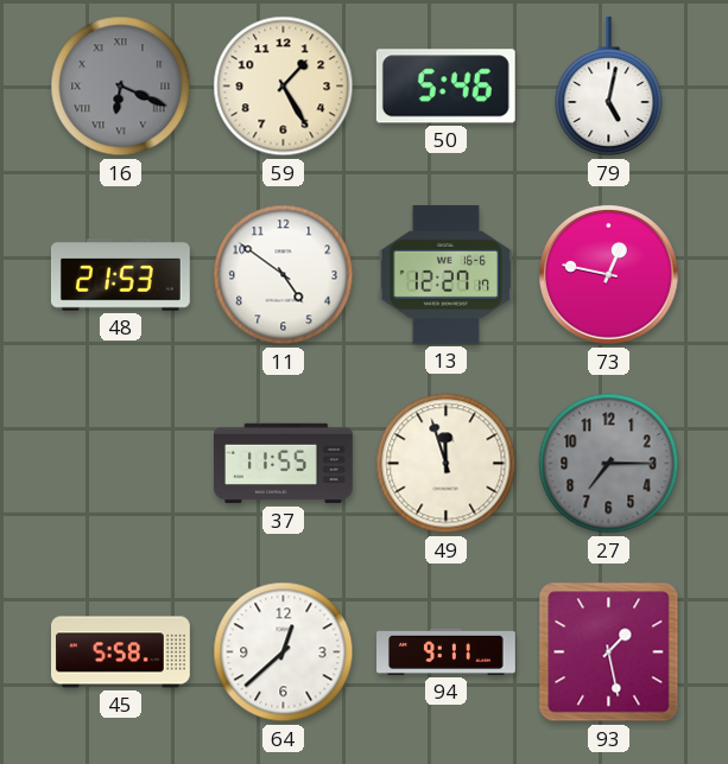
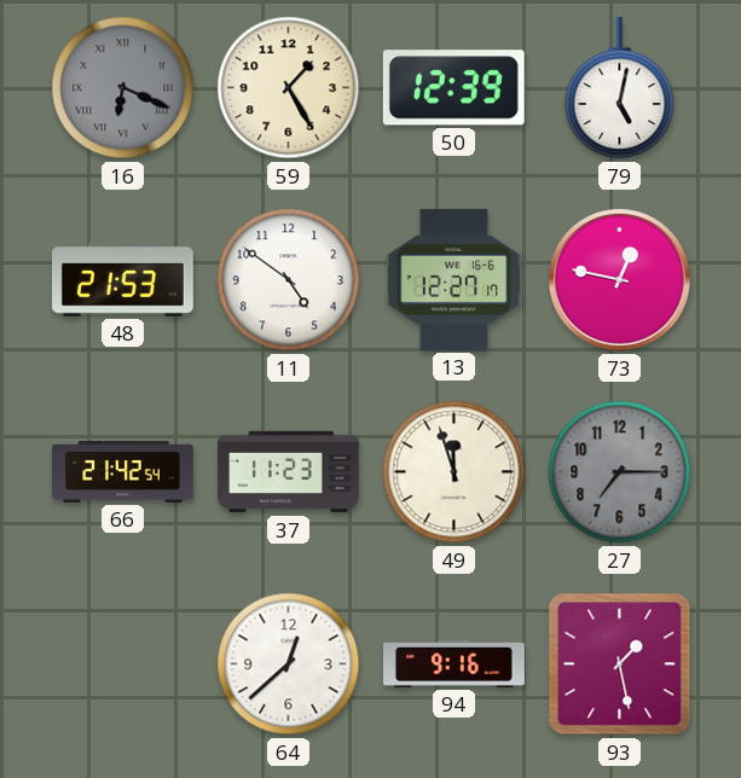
50: 5:46 -> 12:39
66: none -> 21:42
37: 11:55 -> 11:23
45: 5:58 -> none
94: 9:11 -> 9:16
